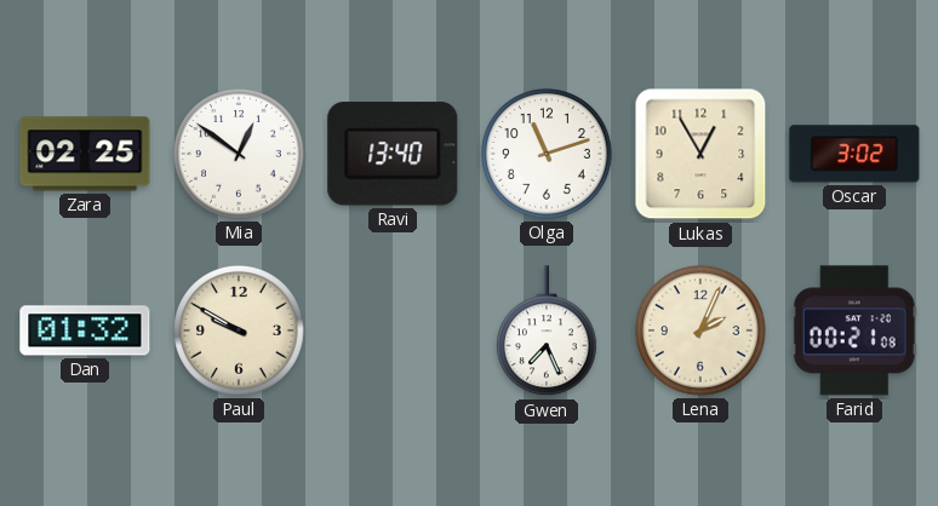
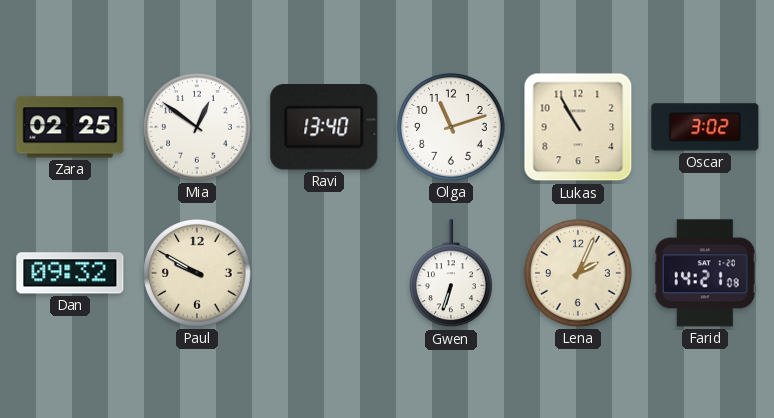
Lukas: 12:55 -> 10:55
Dan: 01:32 -> 09:32
Gwen: 7:26 -> 6:33
Farid: 00:21 -> 14:21
